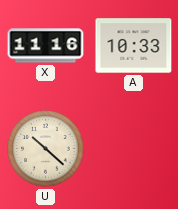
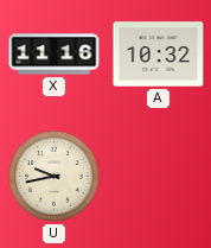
A: 10:33 -> 10:32
U: 10:22 -> 9:43
